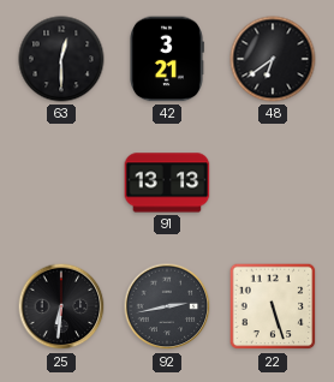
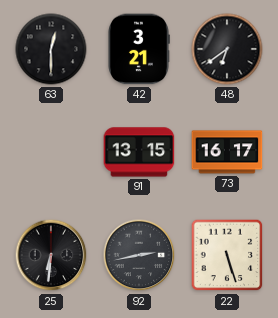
91: 13:13 -> 13:15
73: none -> 16:17
